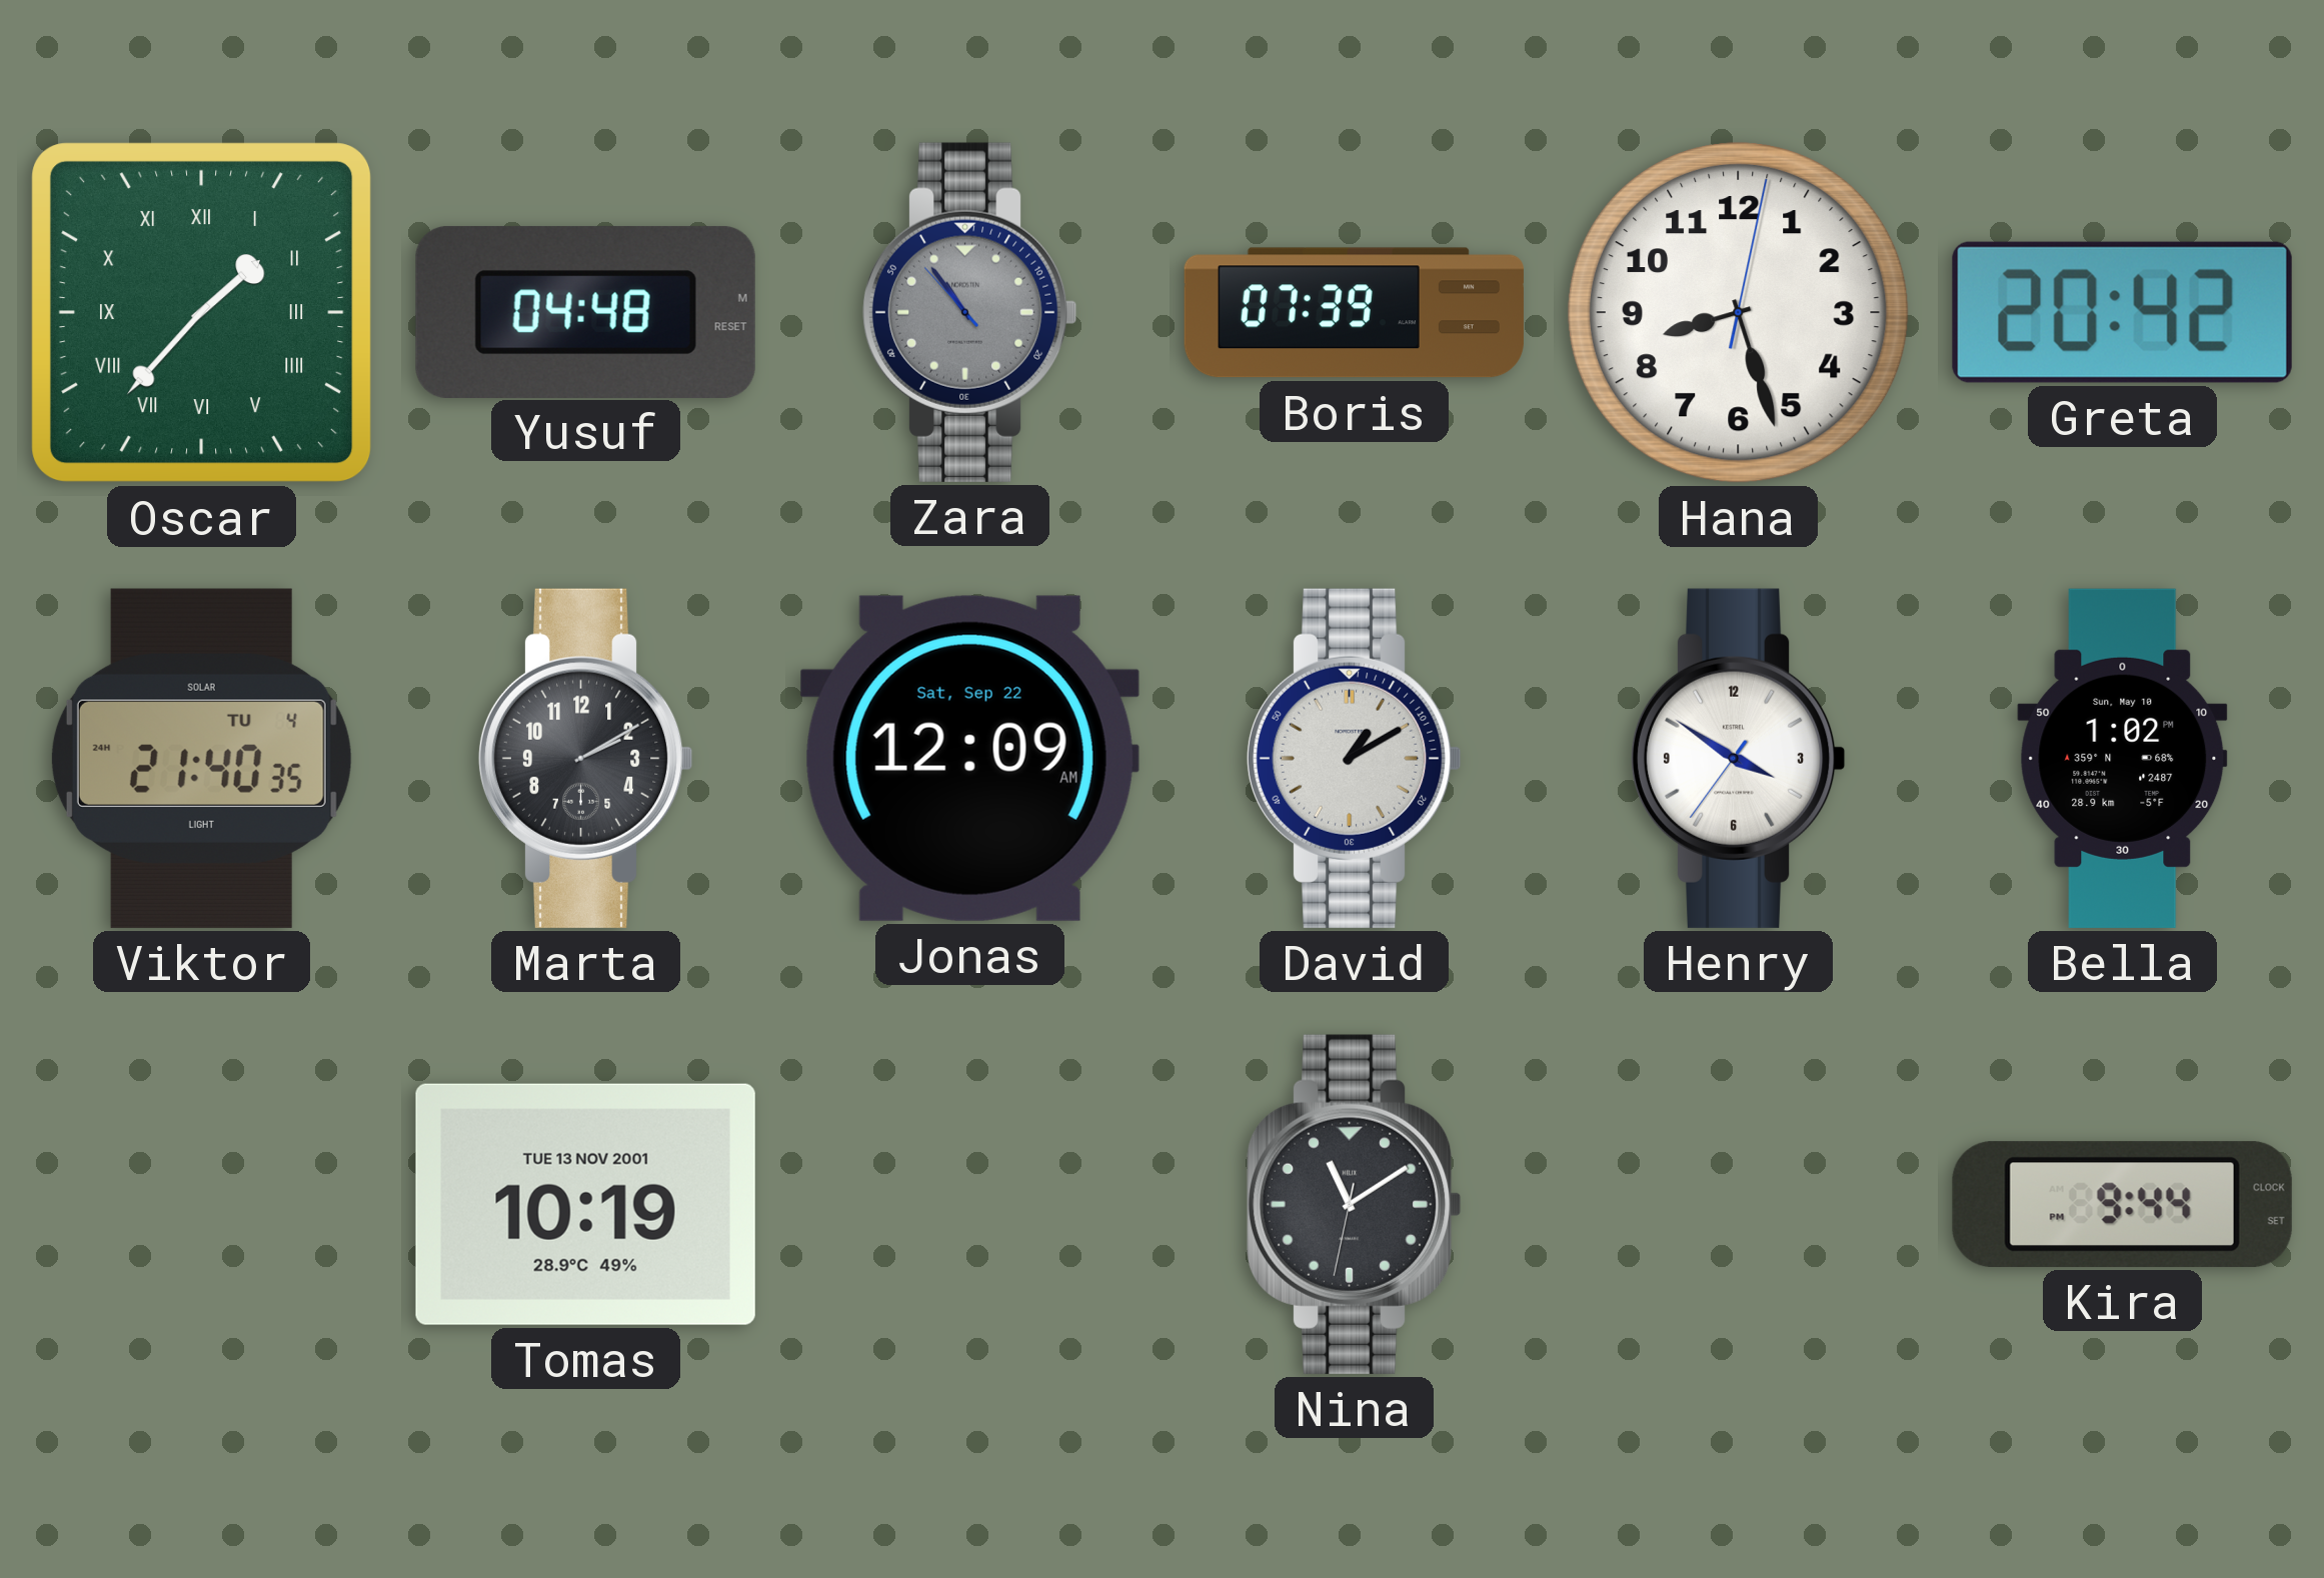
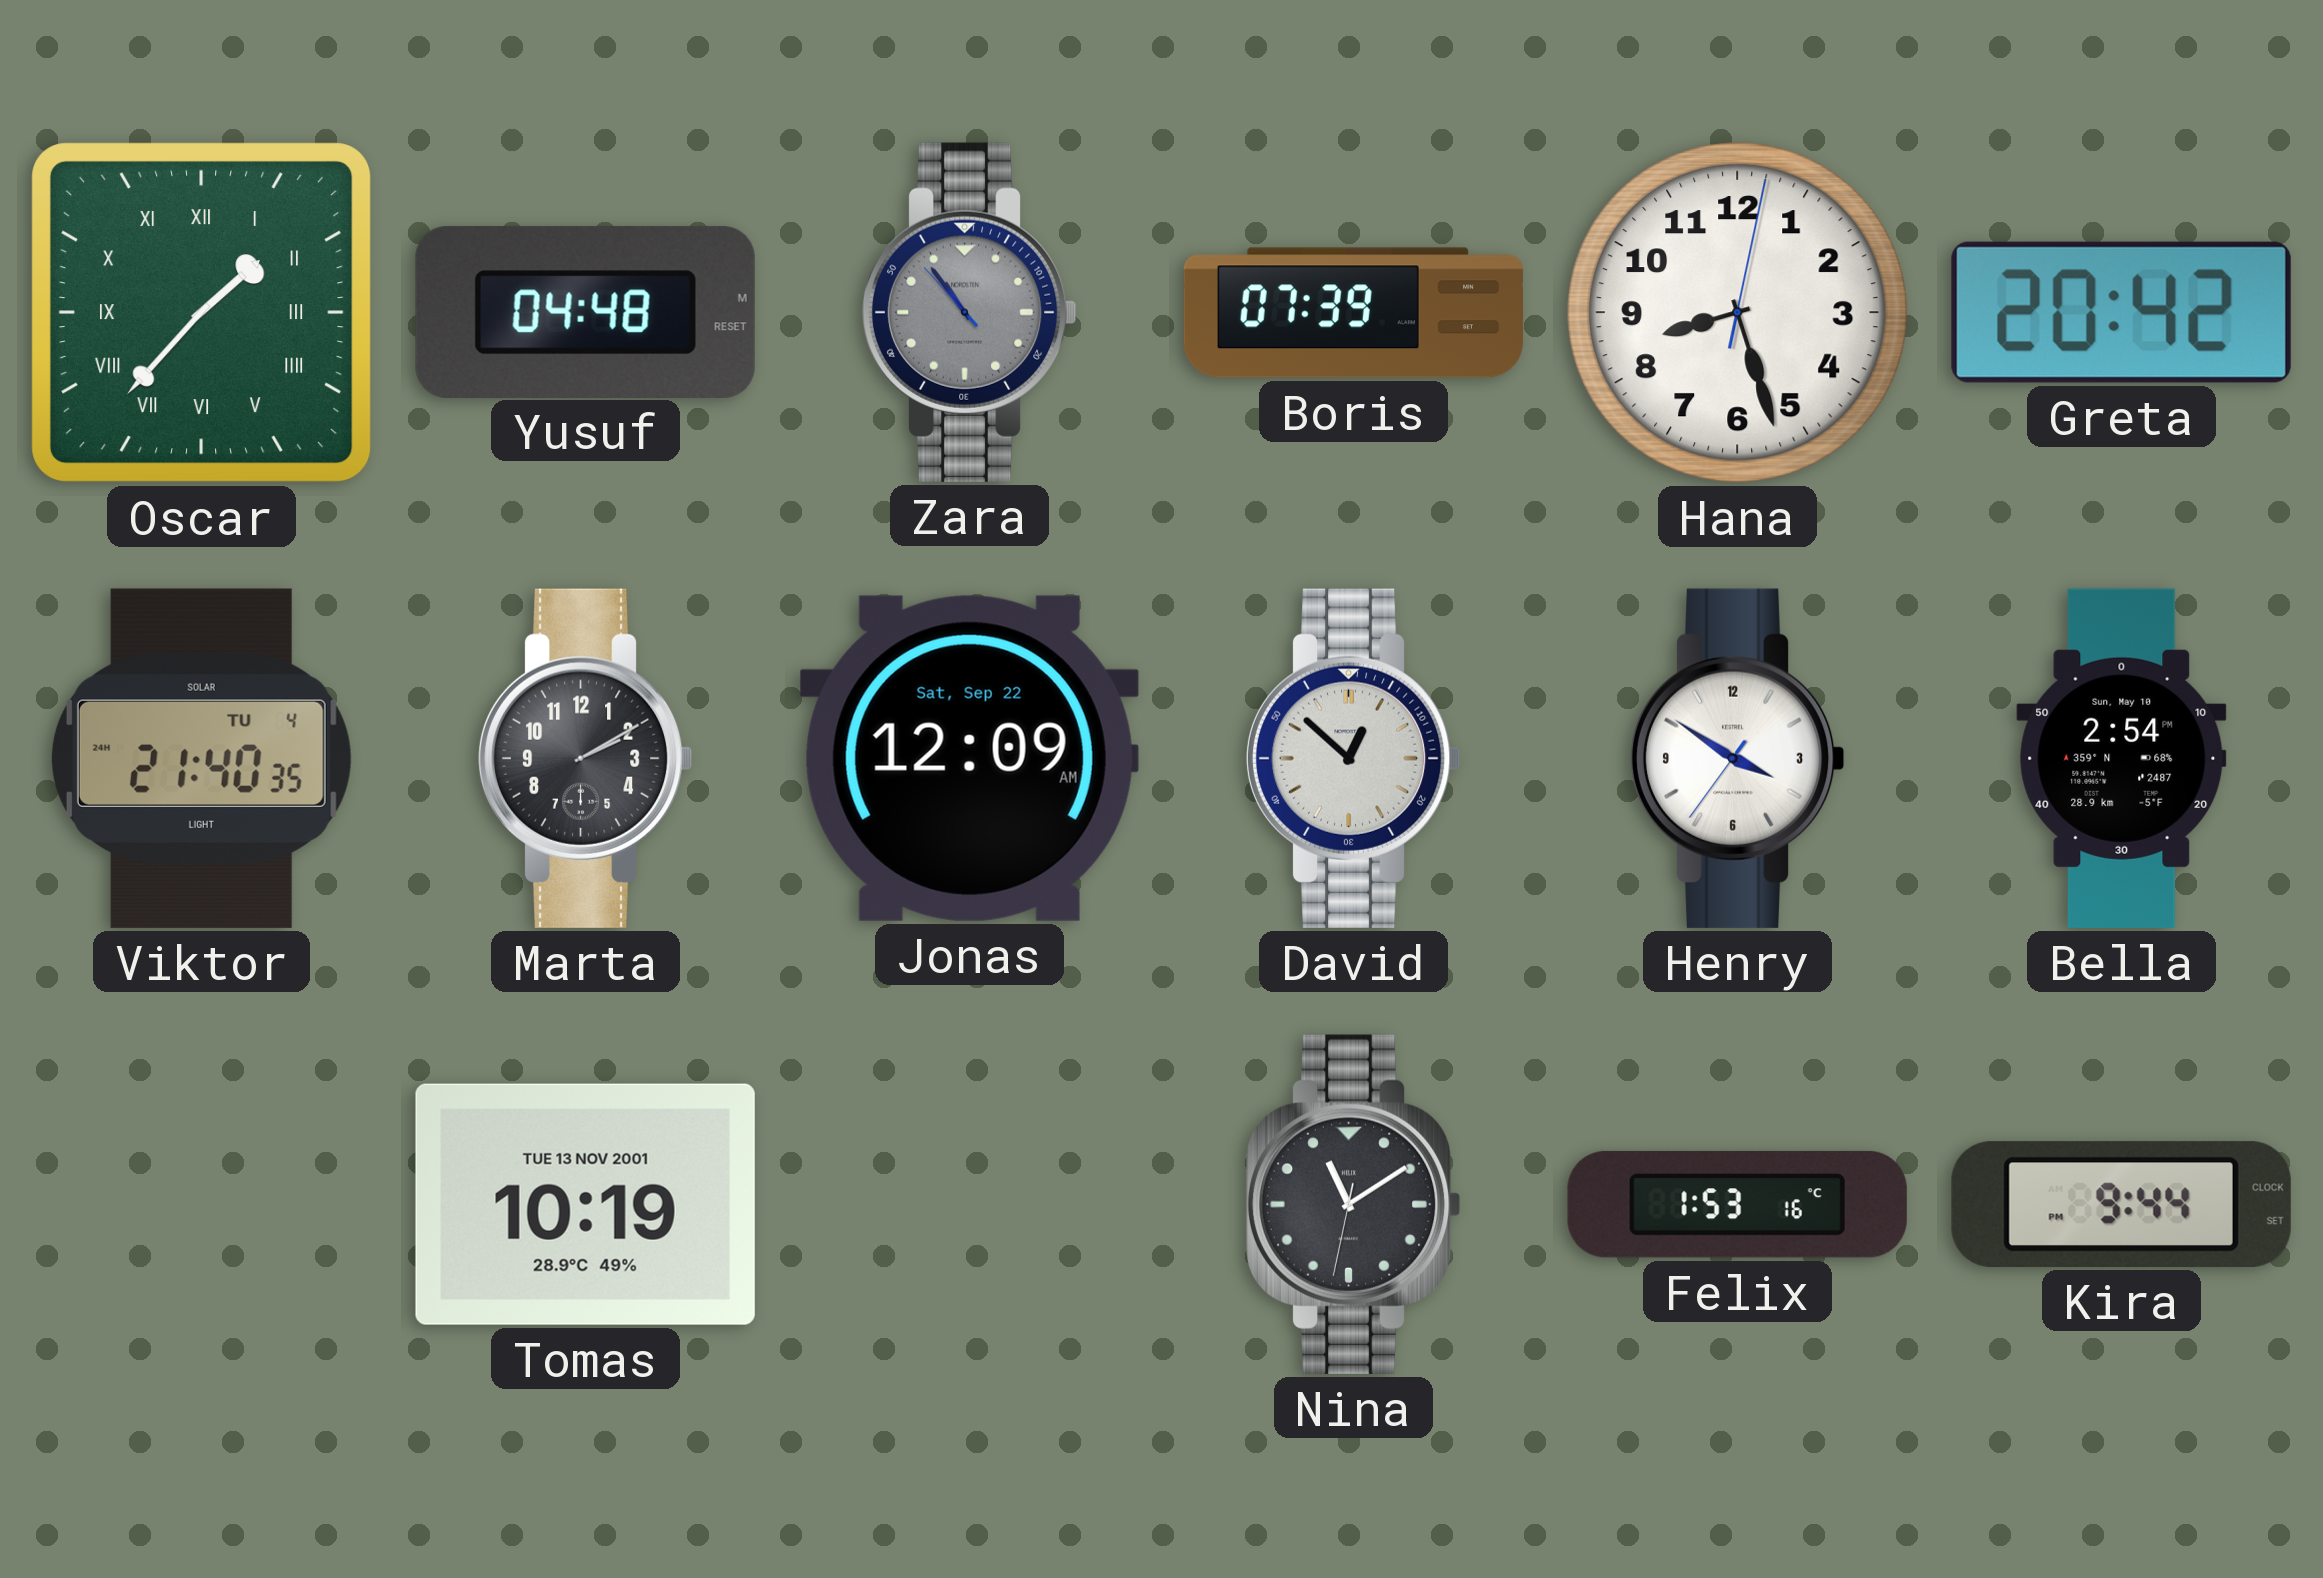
David: 1:10 -> 12:52
Bella: 1:02 -> 2:54
Felix: none -> 1:53
